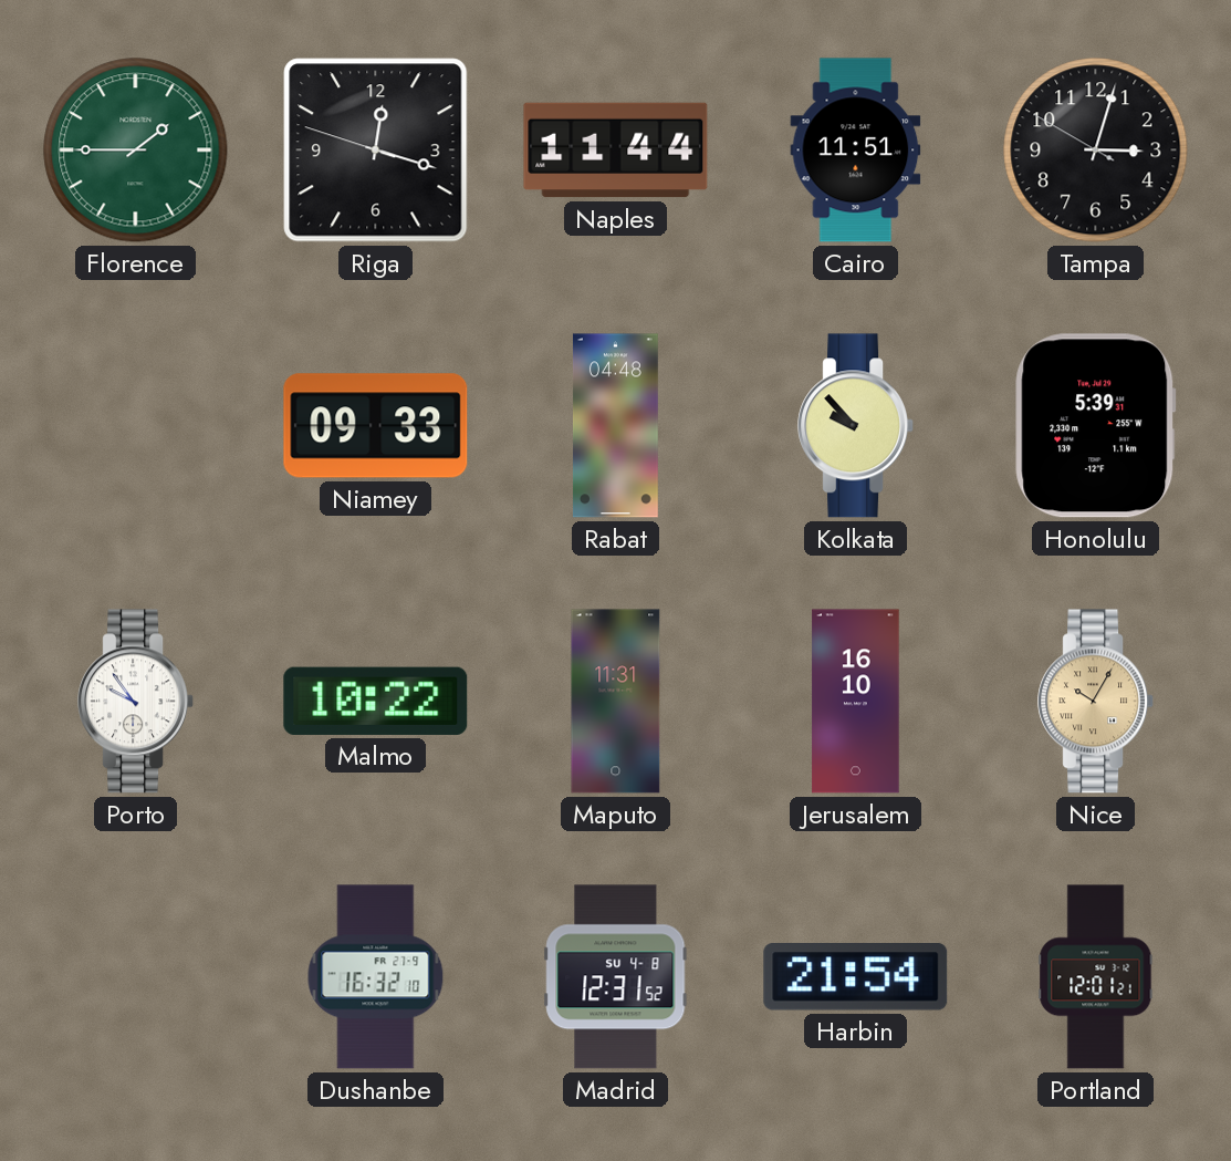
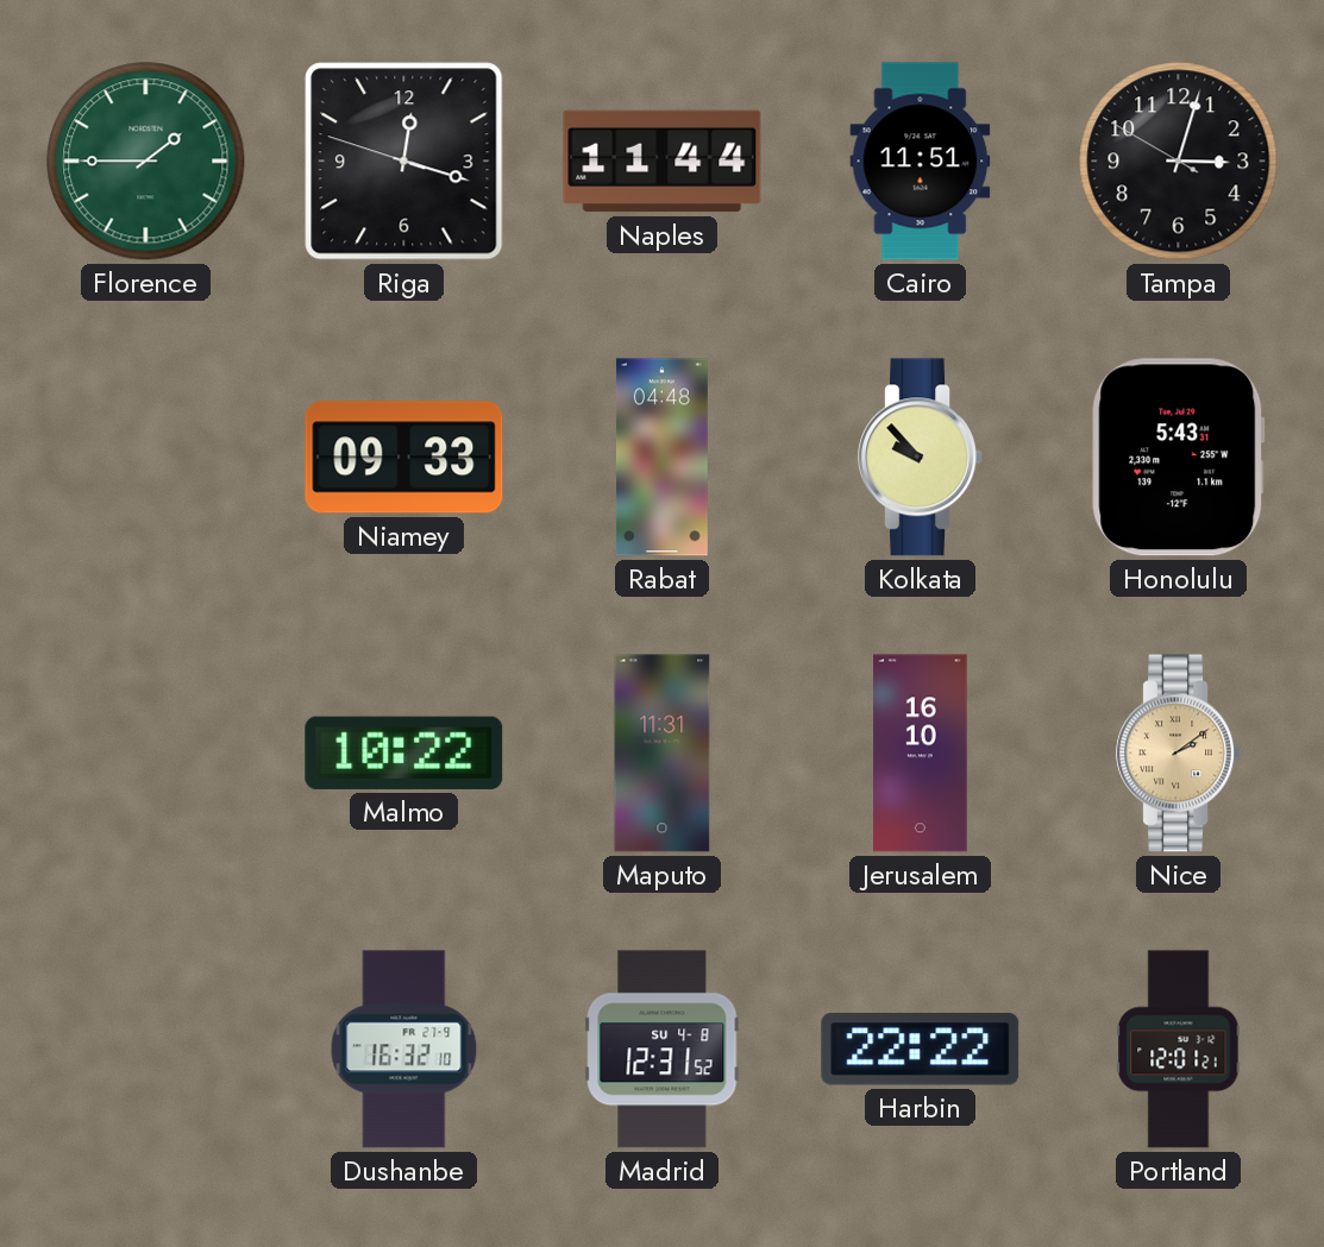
Honolulu: 5:39 -> 5:43
Porto: 9:54 -> none
Nice: 10:05 -> 2:09
Harbin: 21:54 -> 22:22
